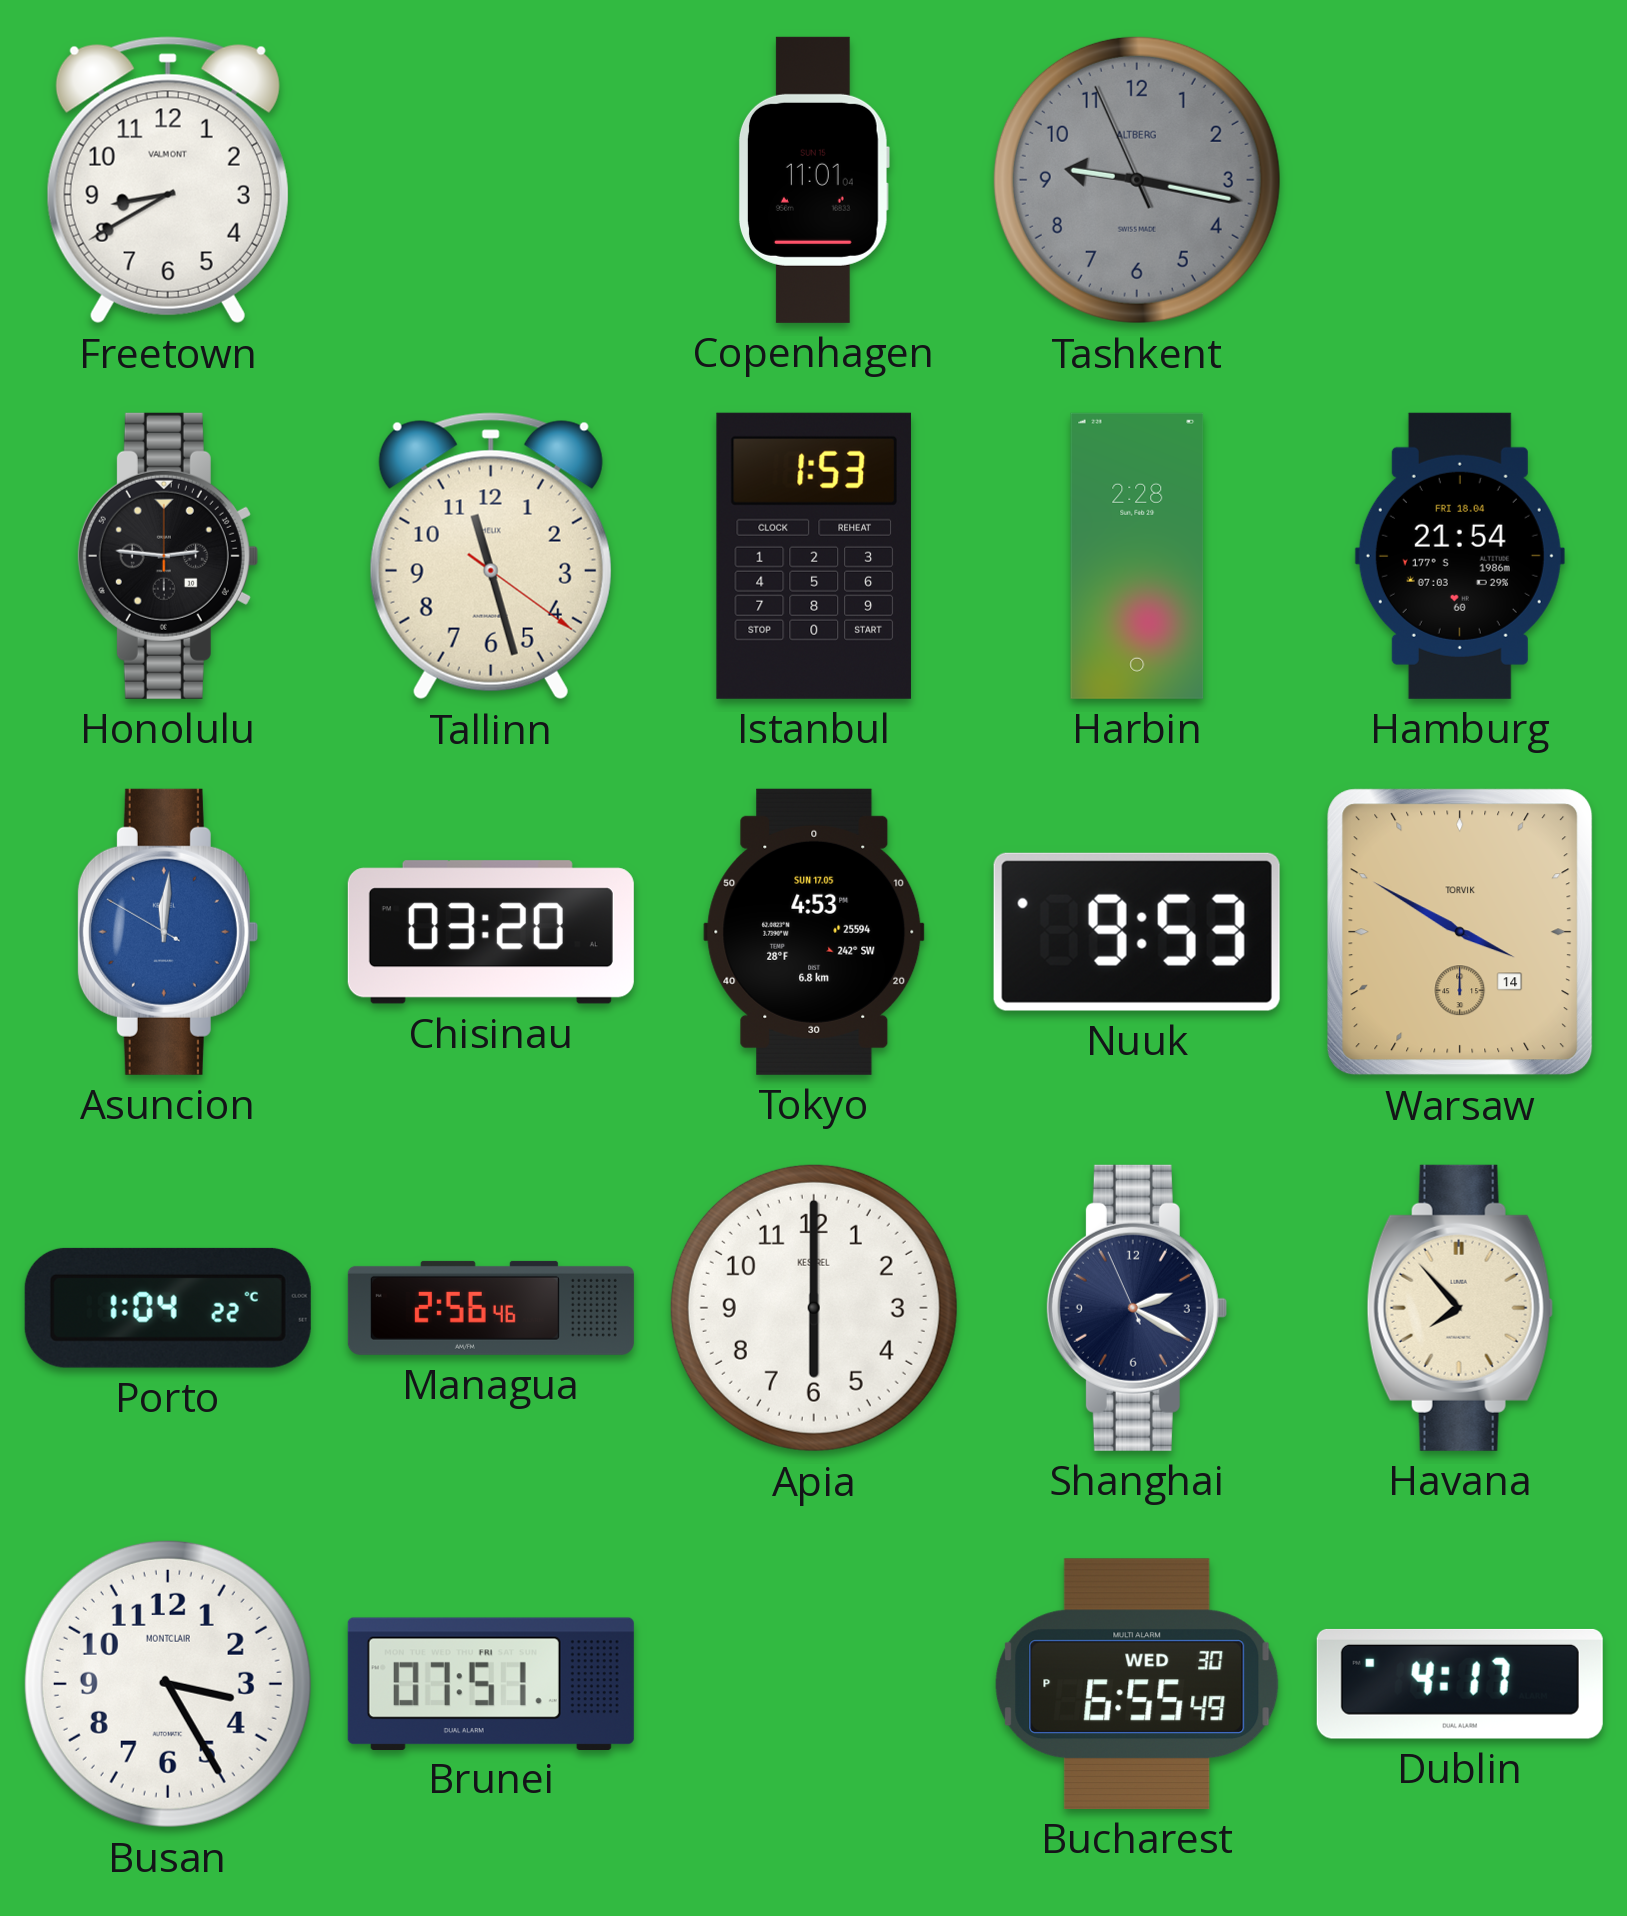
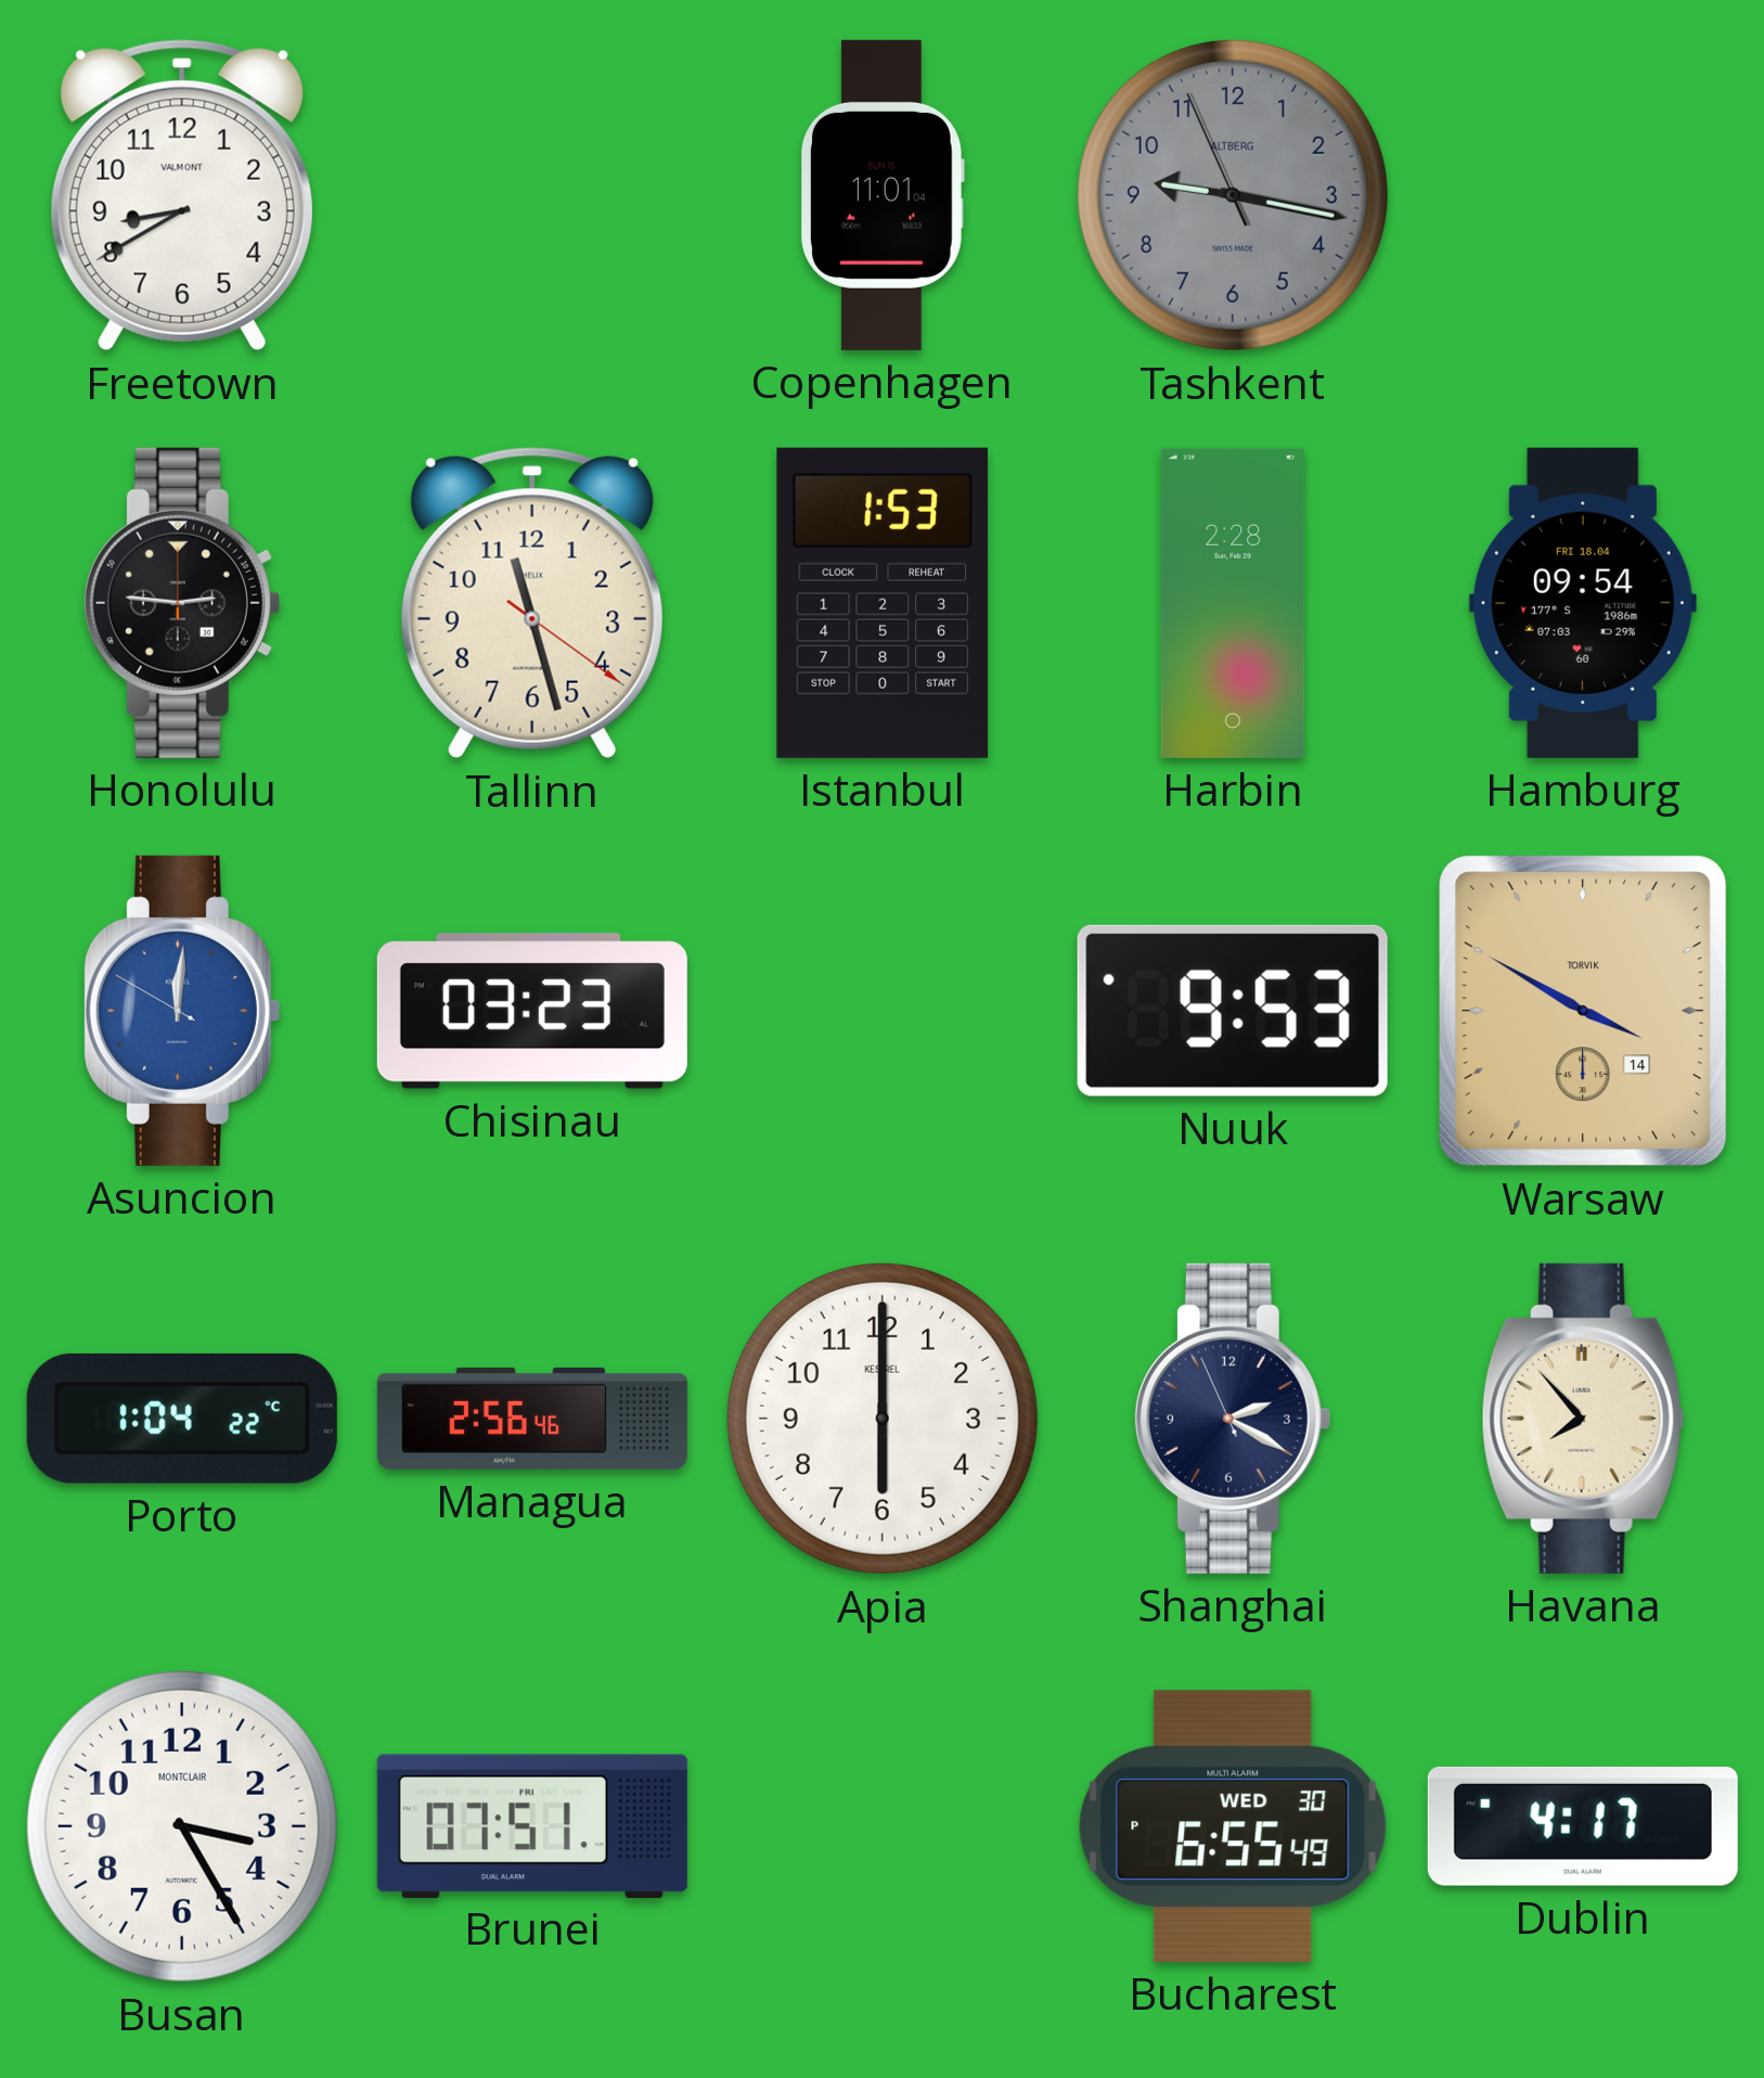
Hamburg: 21:54 -> 09:54
Chisinau: 03:20 -> 03:23
Tokyo: 4:53 -> none
